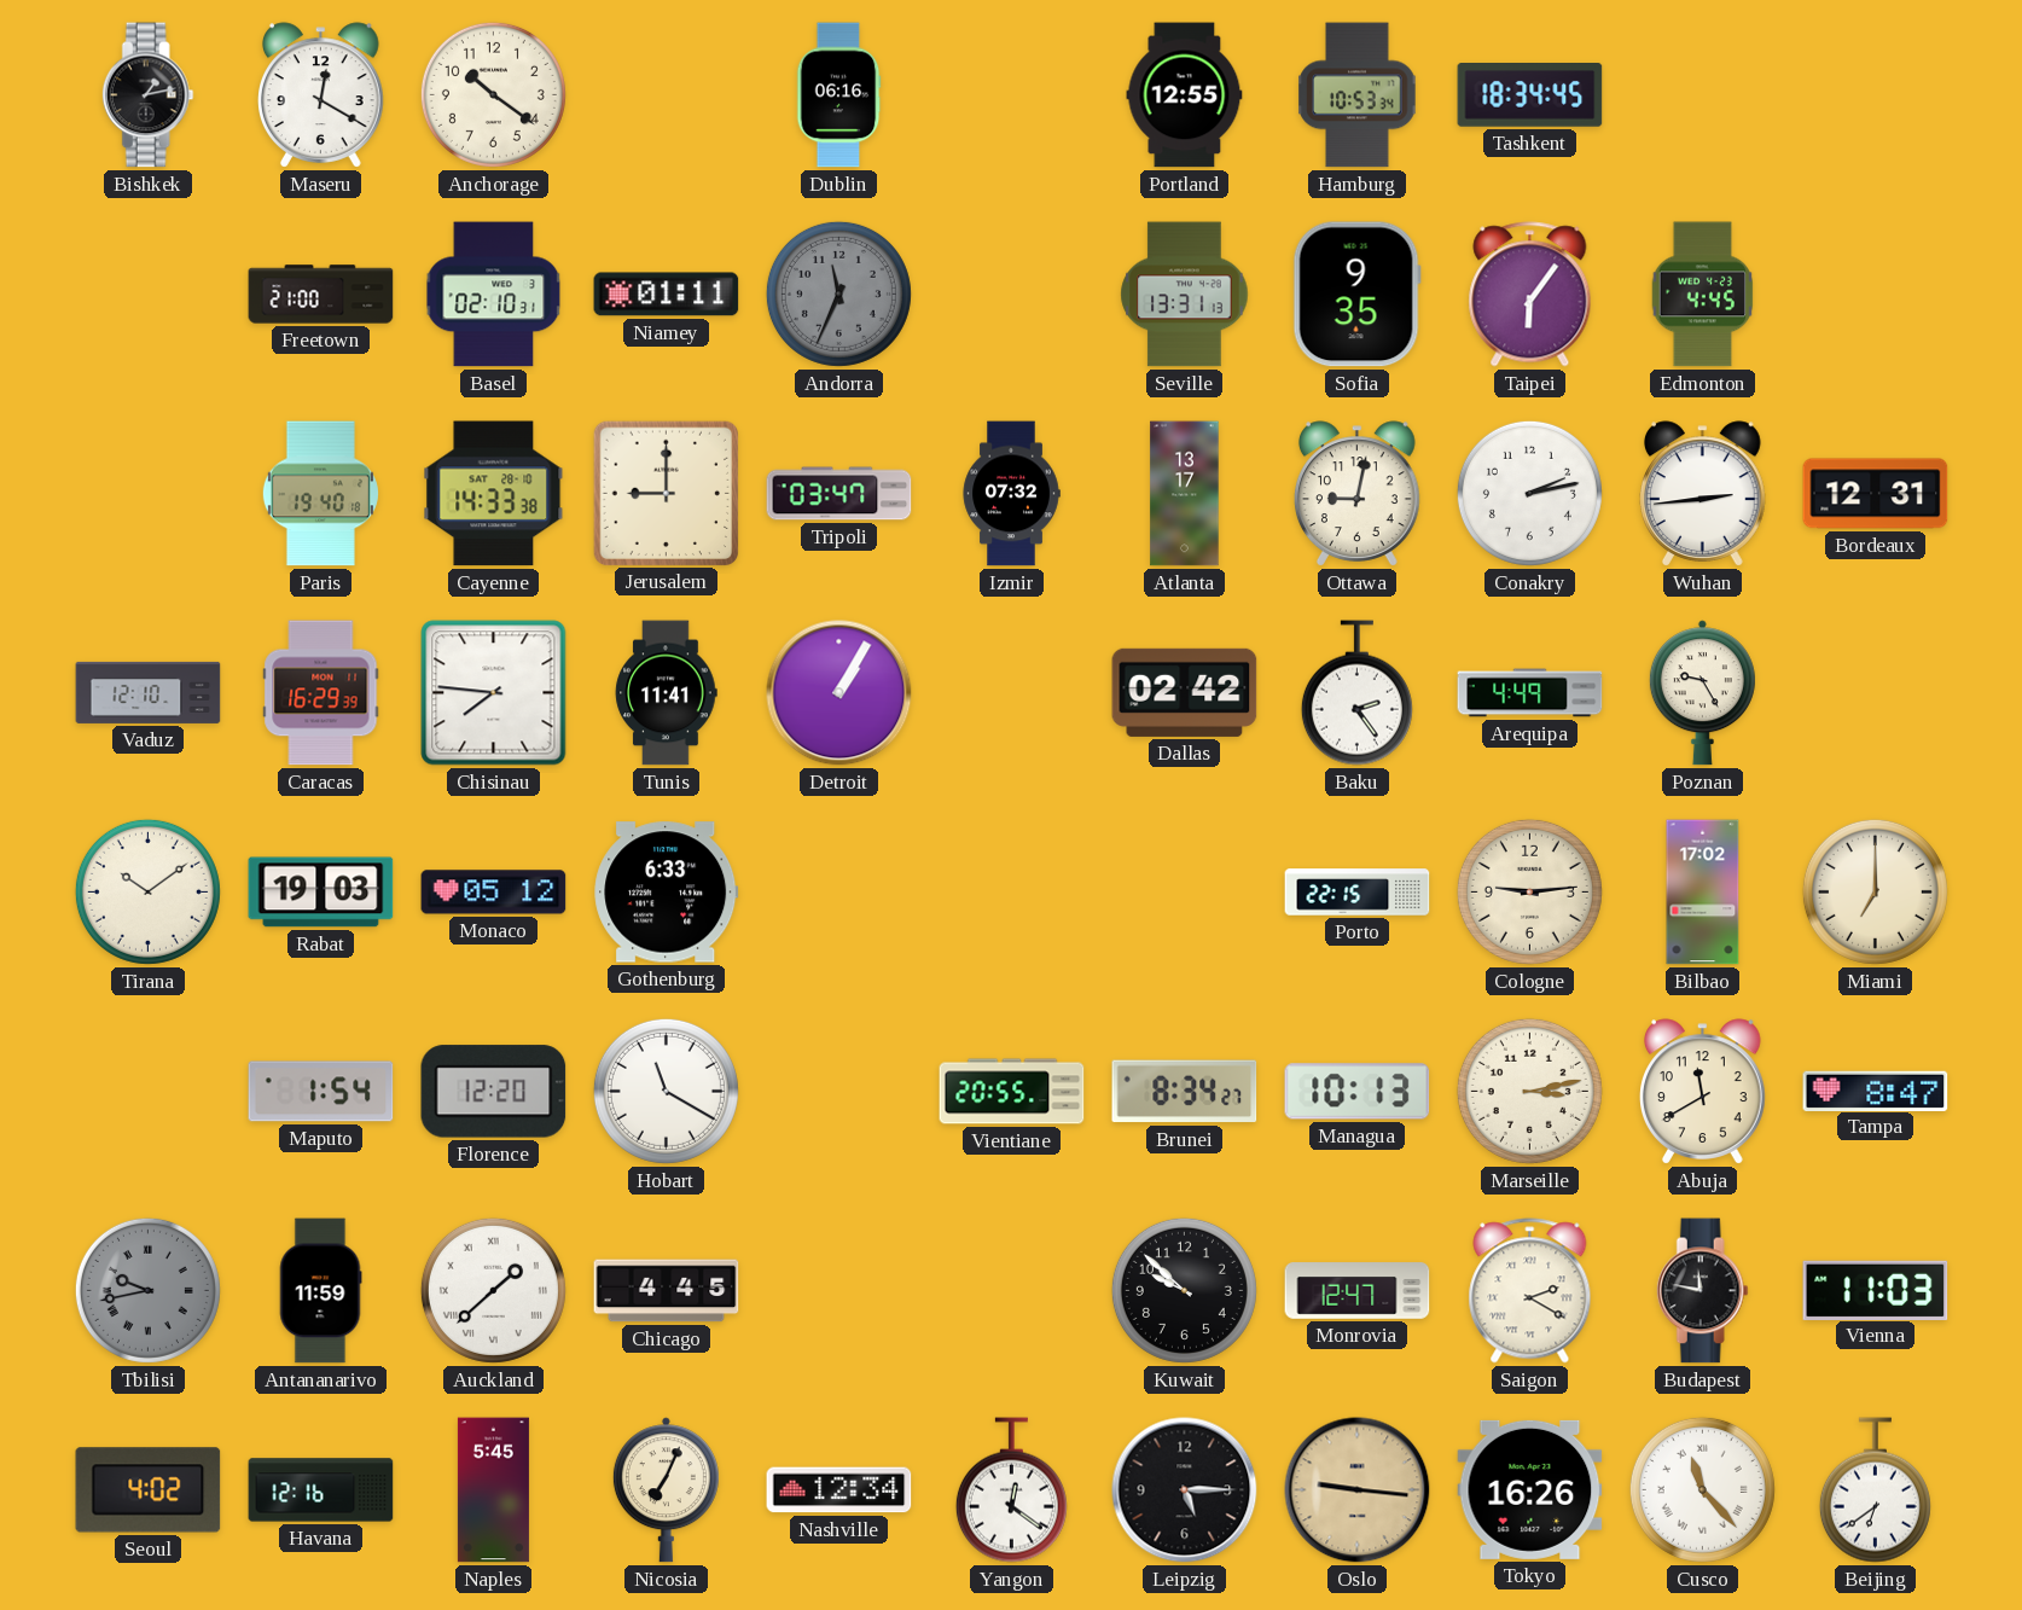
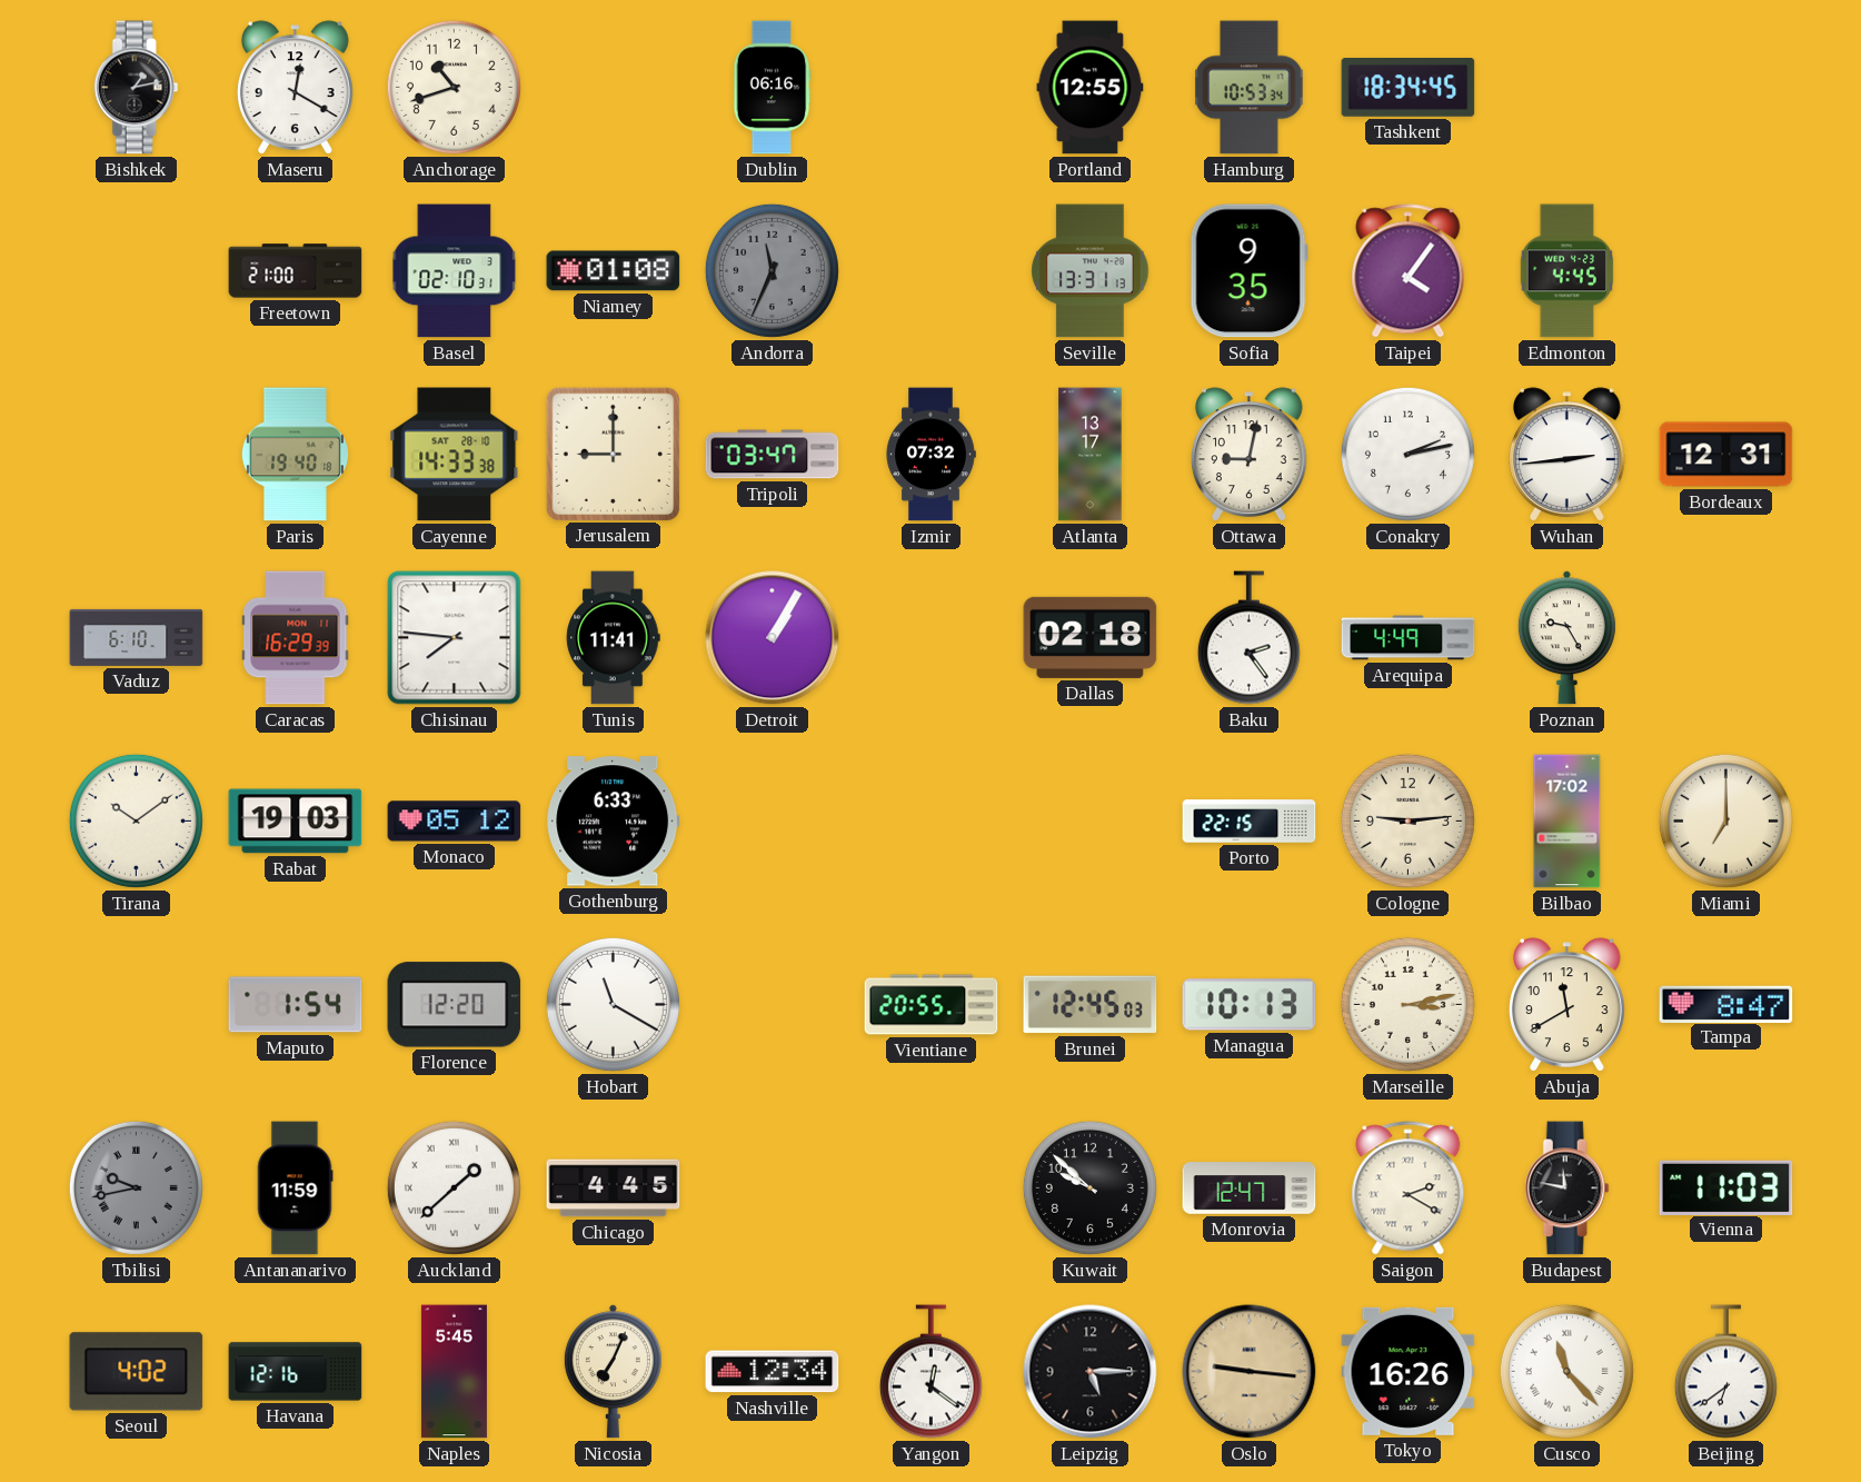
Anchorage: 10:21 -> 10:42
Niamey: 01:11 -> 01:08
Taipei: 6:06 -> 4:06
Vaduz: 12:10 -> 6:10
Dallas: 02:42 -> 02:18
Brunei: 8:34 -> 12:45
